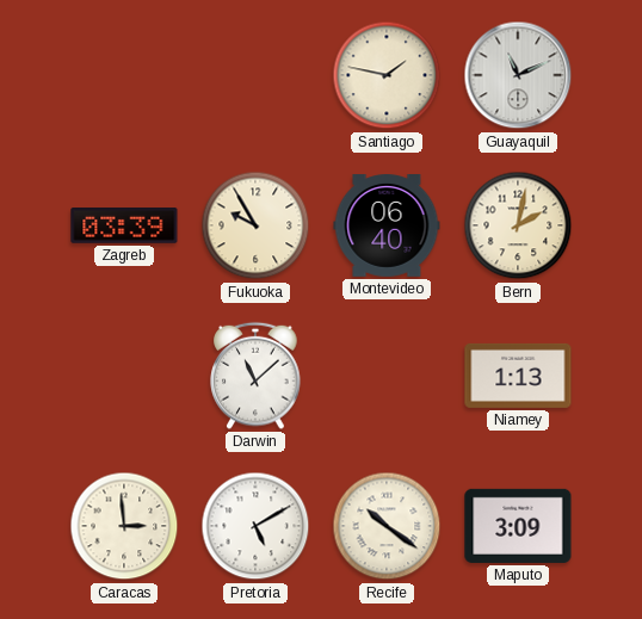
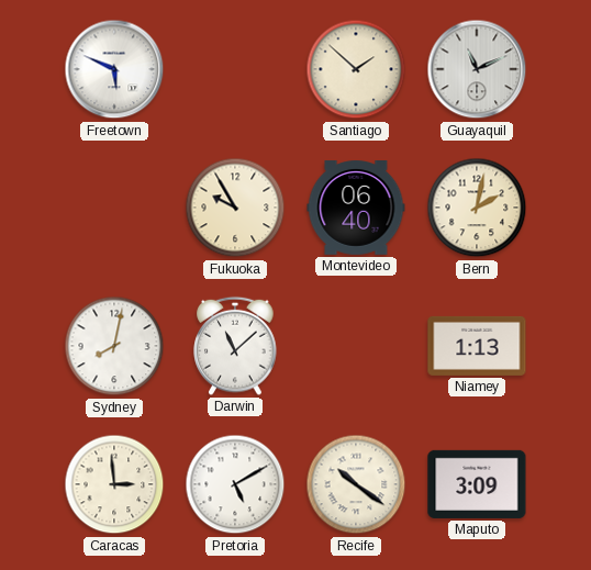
Freetown: none -> 5:49
Santiago: 1:47 -> 1:52
Zagreb: 03:39 -> none
Sydney: none -> 8:02
